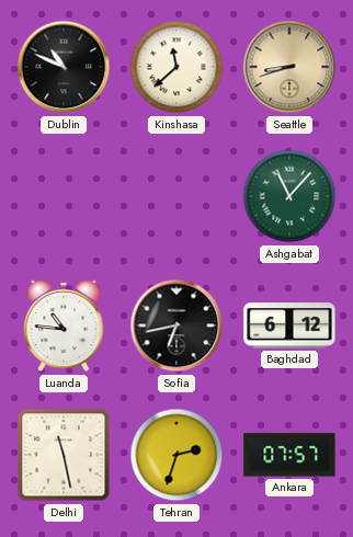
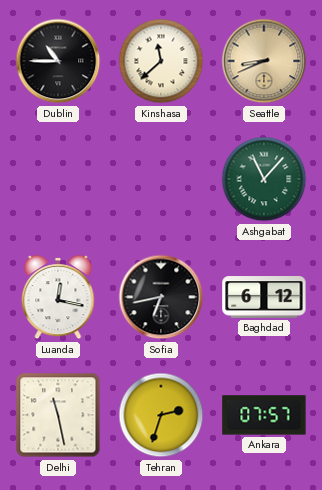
Dublin: 10:49 -> 10:45
Seattle: 8:42 -> 8:41
Luanda: 10:46 -> 12:17
